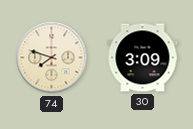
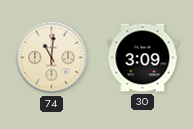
74: 7:48 -> 11:01
